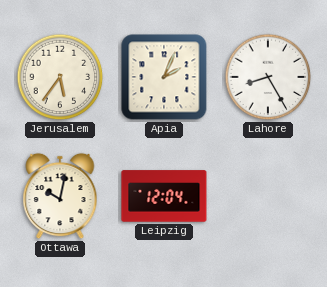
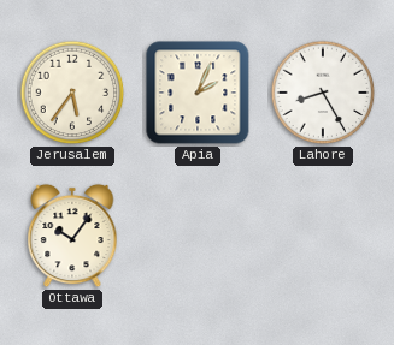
Ottawa: 10:02 -> 10:06
Leipzig: 12:04 -> none
